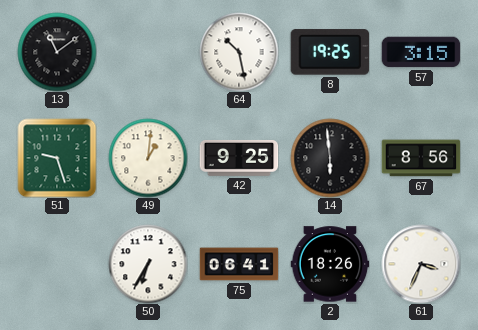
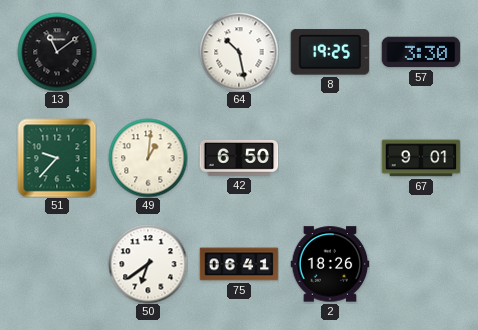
57: 3:15 -> 3:30
51: 9:27 -> 9:37
42: 9:25 -> 6:50
14: 5:59 -> none
67: 8:56 -> 9:01
50: 6:35 -> 6:39
61: 3:34 -> none
